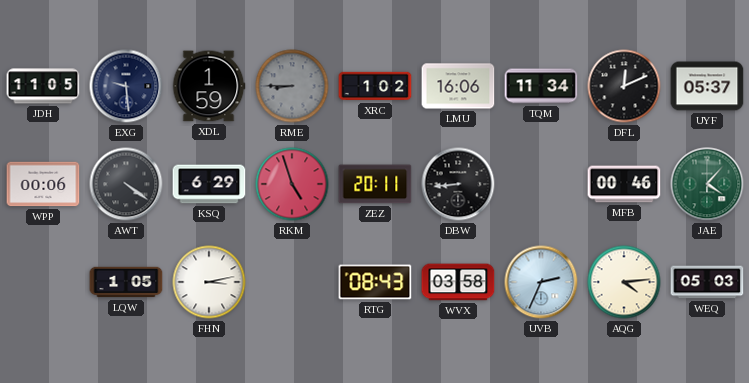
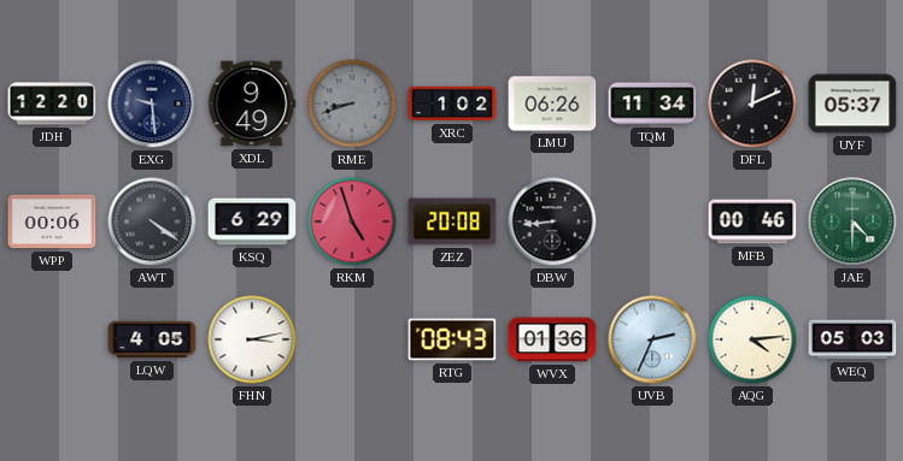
JDH: 11:05 -> 12:20
XDL: 1:59 -> 9:49
RME: 8:45 -> 8:42
LMU: 16:06 -> 06:26
ZEZ: 20:11 -> 20:08
JAE: 4:07 -> 4:30
LQW: 1:05 -> 4:05
WVX: 03:58 -> 01:36
